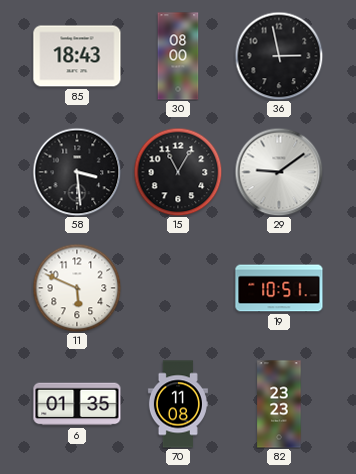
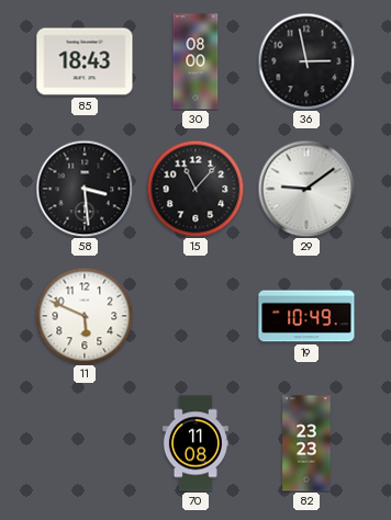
15: 11:05 -> 11:07
19: 10:51 -> 10:49
6: 01:35 -> none
